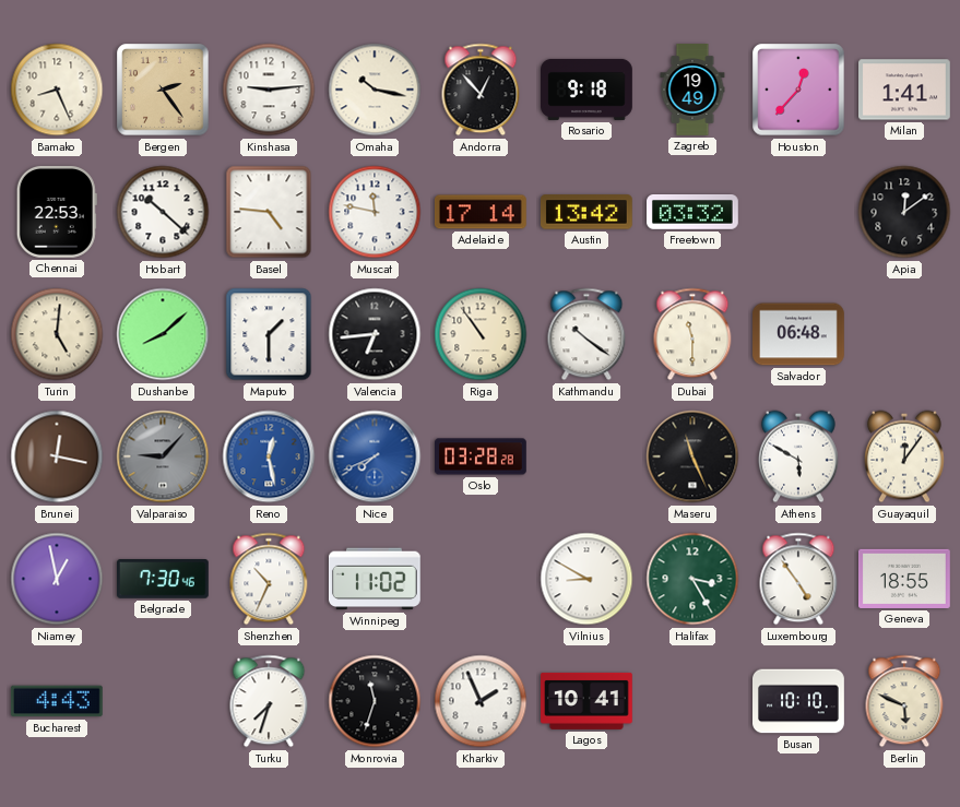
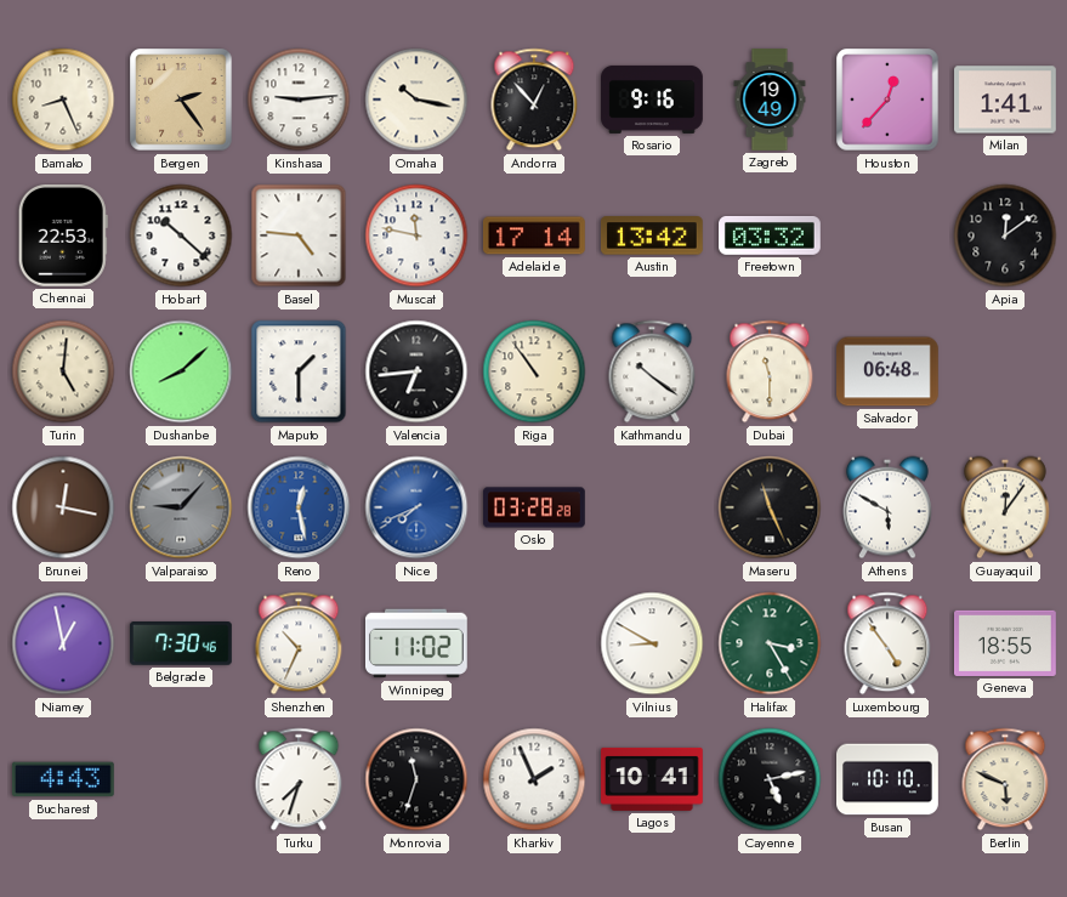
Rosario: 9:18 -> 9:16
Cayenne: none -> 5:13
